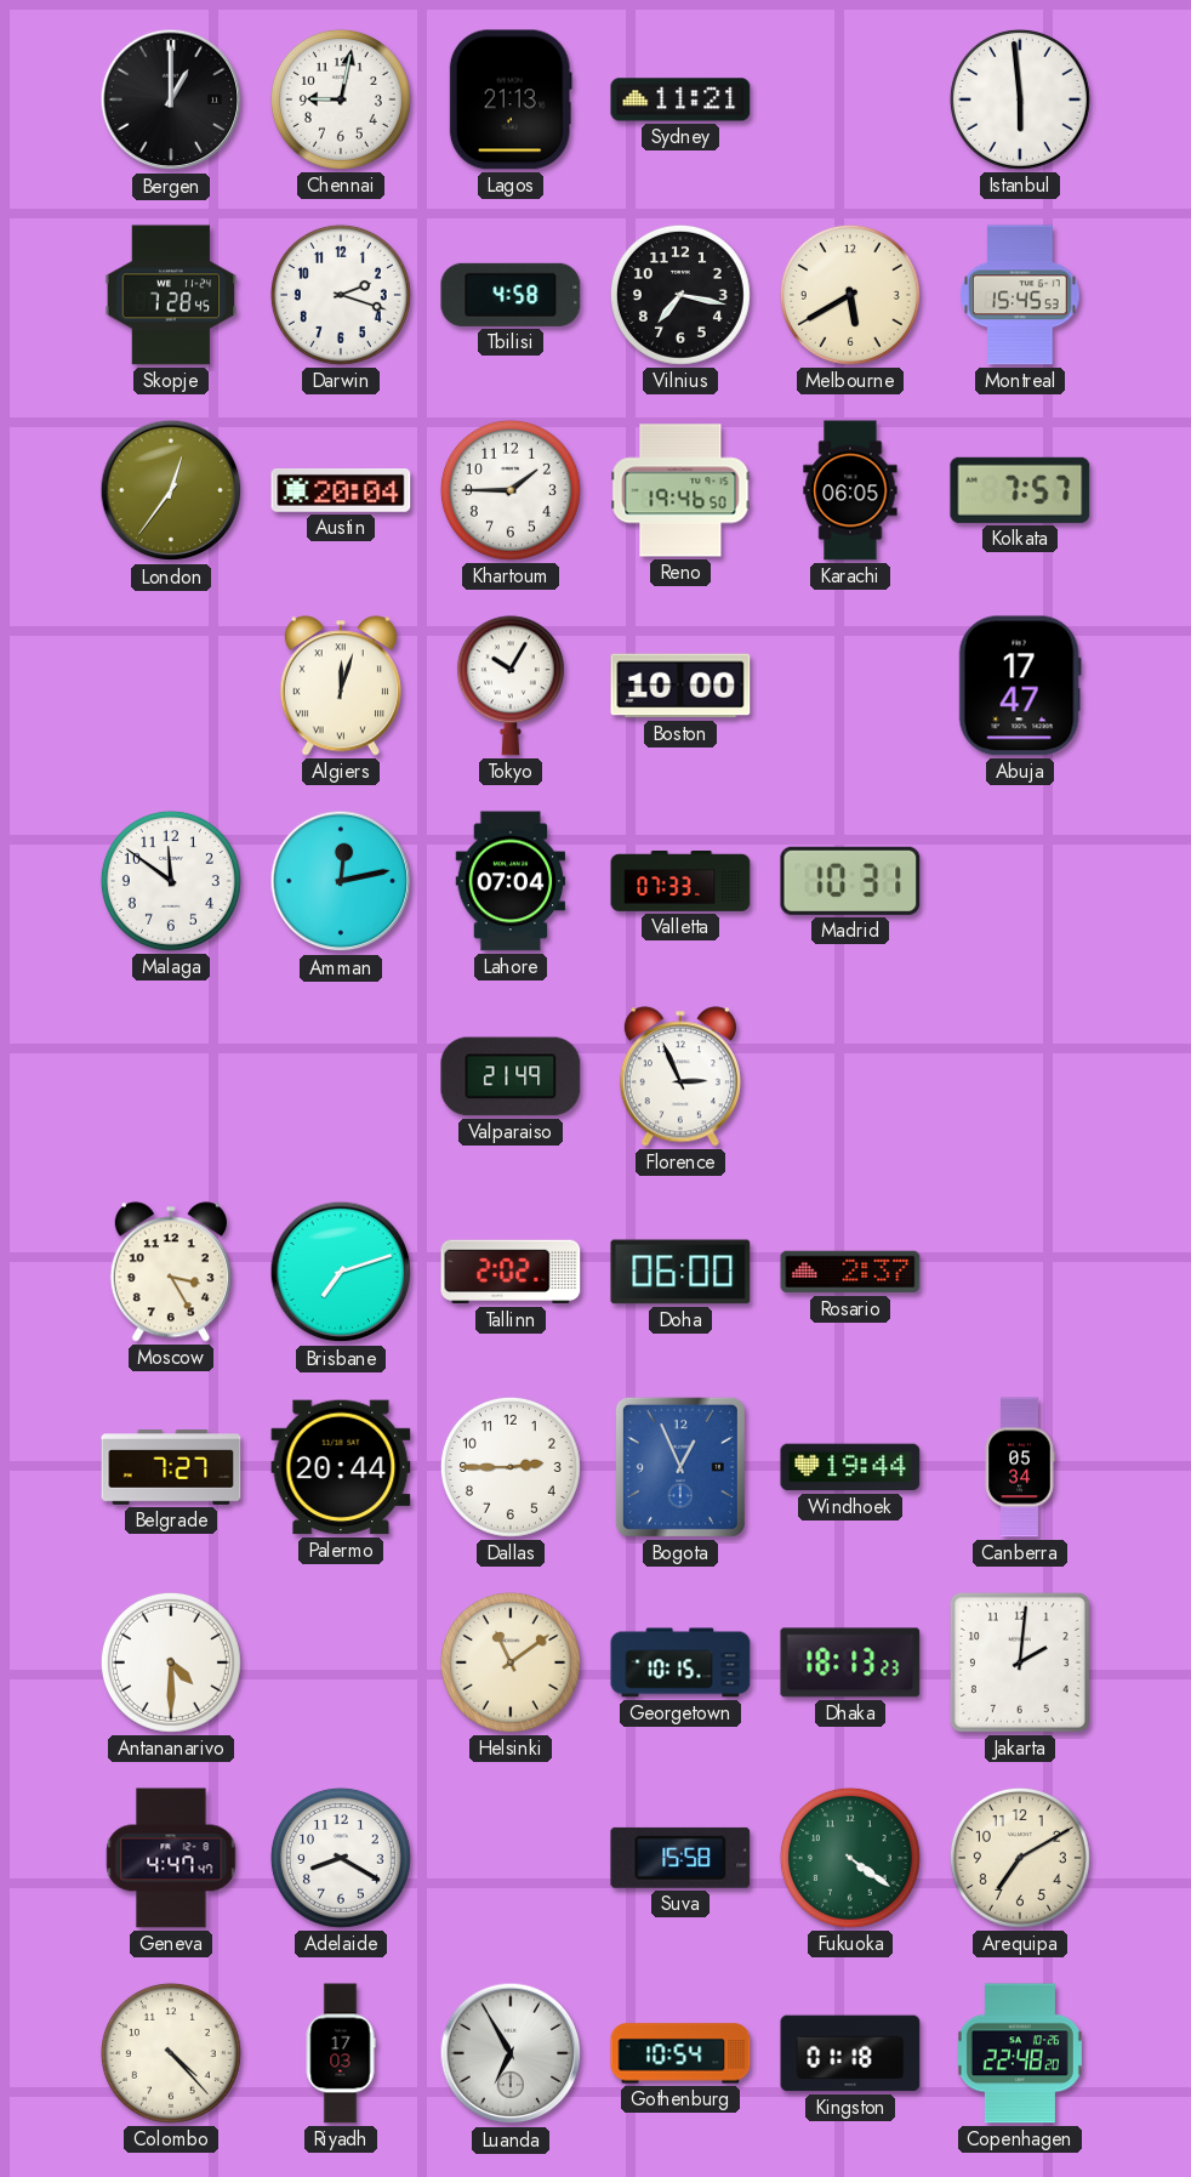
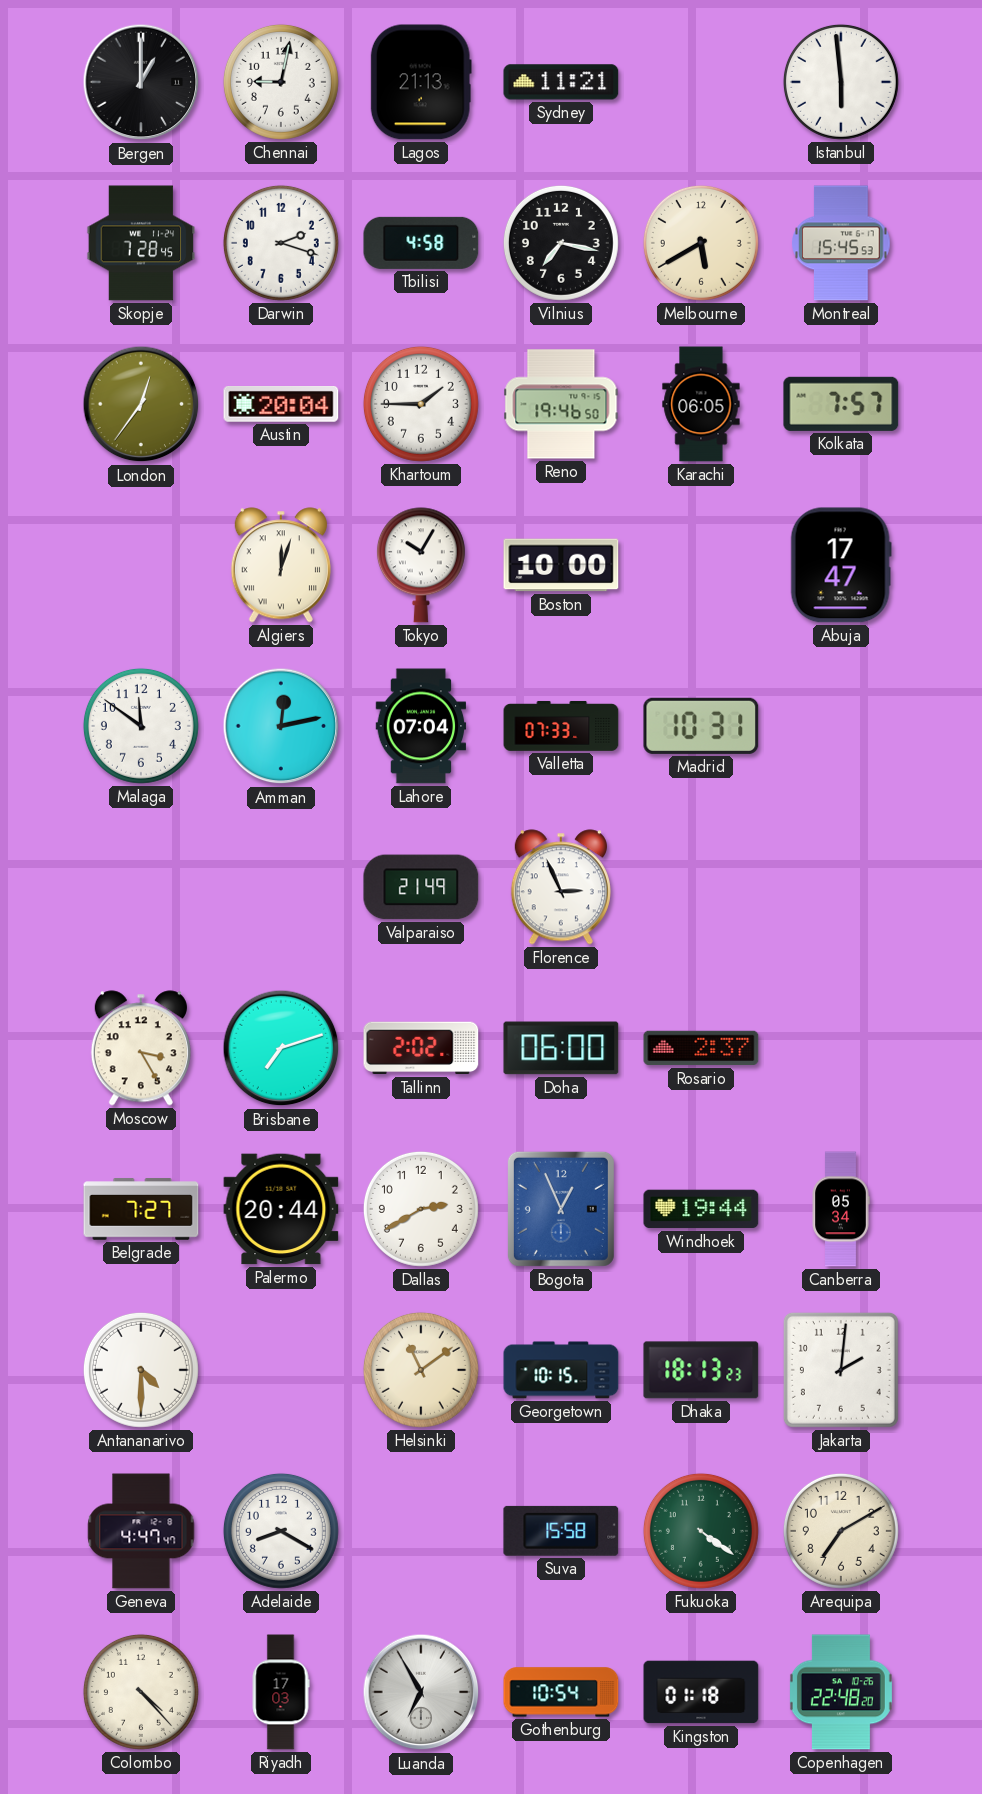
Dallas: 2:45 -> 2:40
